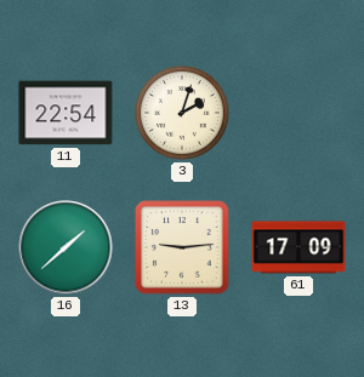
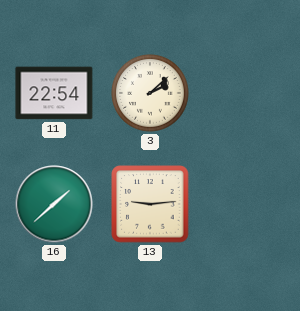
3: 2:03 -> 2:08
61: 17:09 -> none
